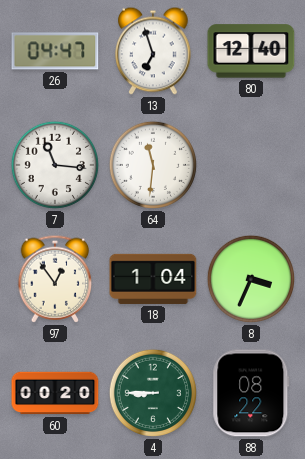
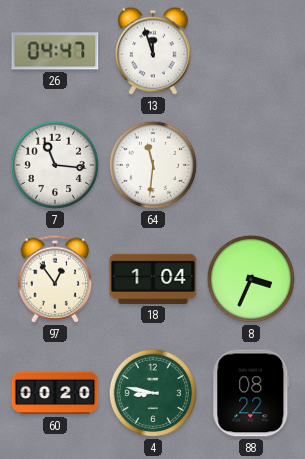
13: 6:57 -> 11:57
80: 12:40 -> none
4: 8:45 -> 8:47
